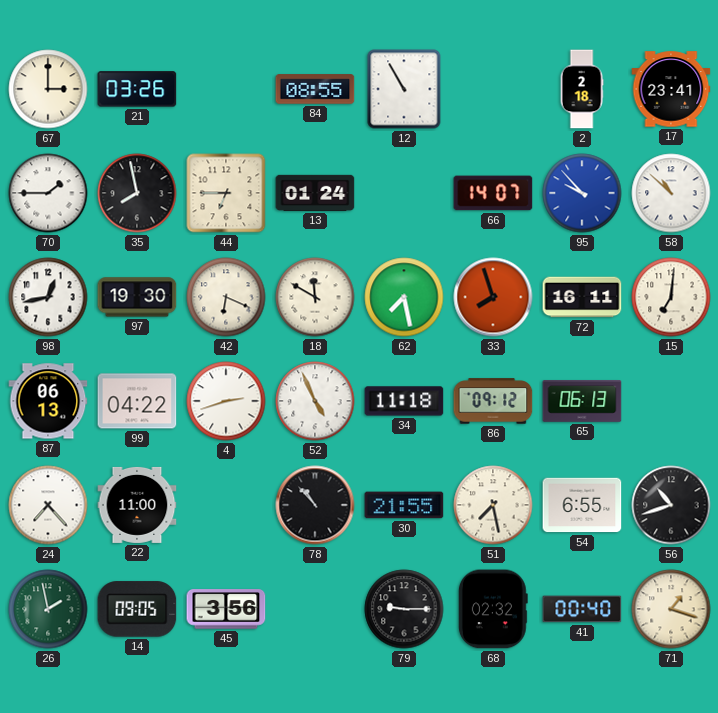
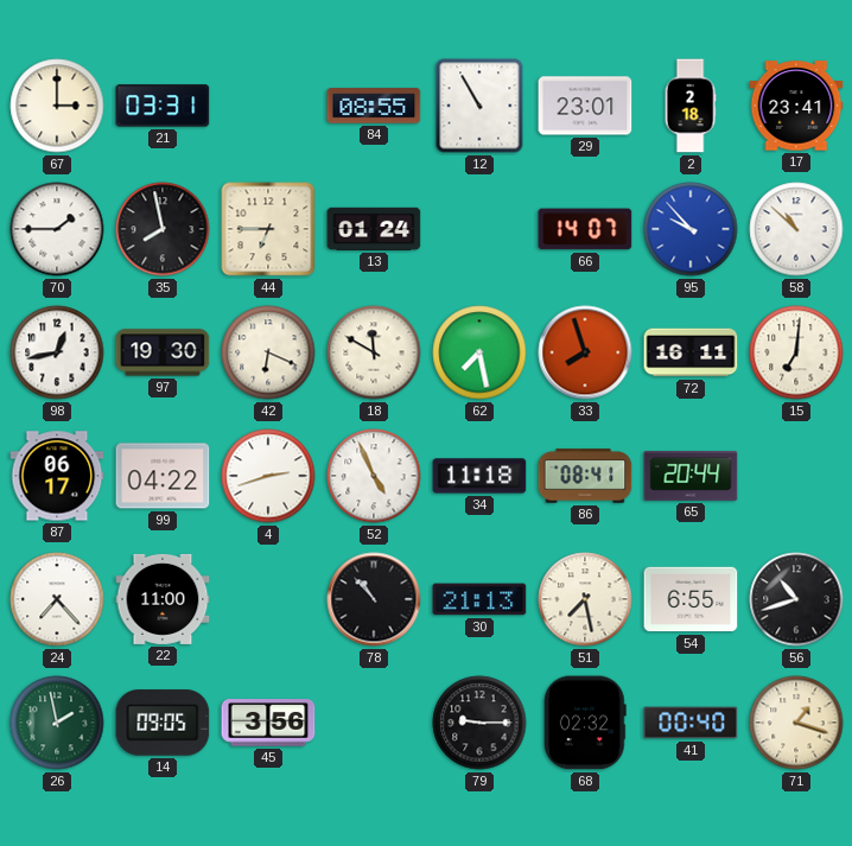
21: 03:26 -> 03:31
29: none -> 23:01
87: 06:13 -> 06:17
86: 09:12 -> 08:41
65: 06:13 -> 20:44
30: 21:55 -> 21:13
